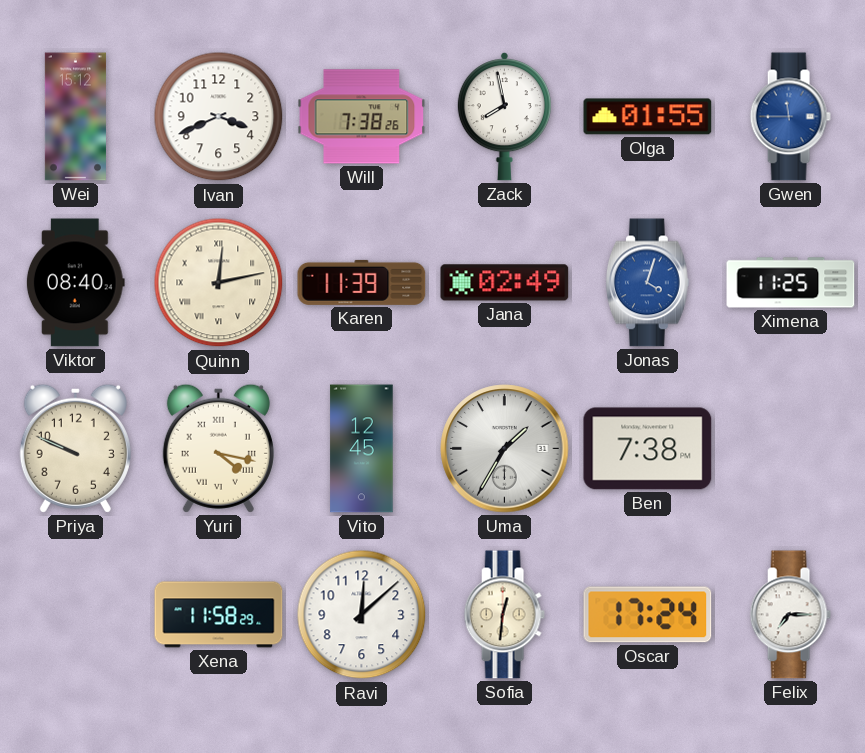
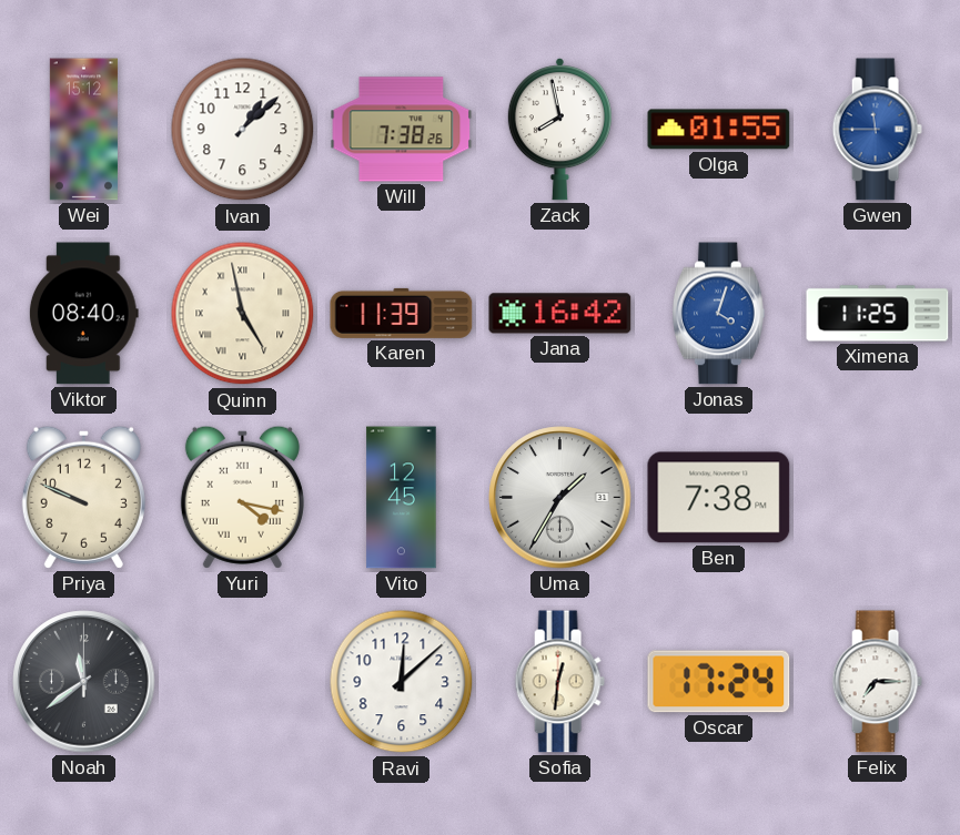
Ivan: 3:41 -> 1:08
Quinn: 12:13 -> 4:58
Jana: 02:49 -> 16:42
Noah: none -> 11:39
Xena: 11:58 -> none
